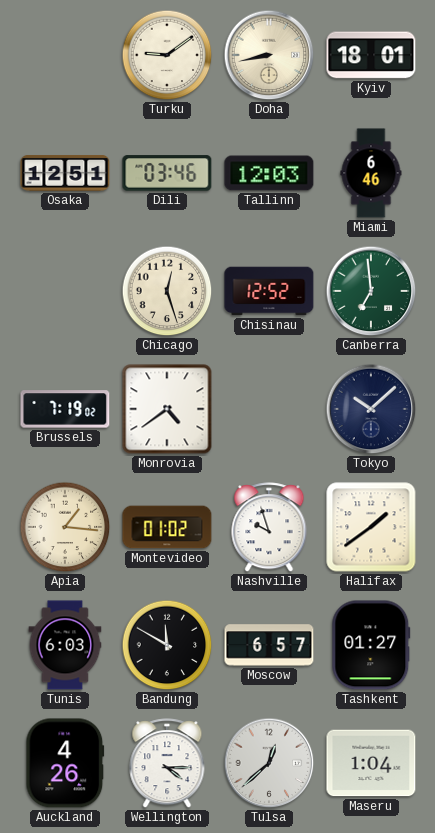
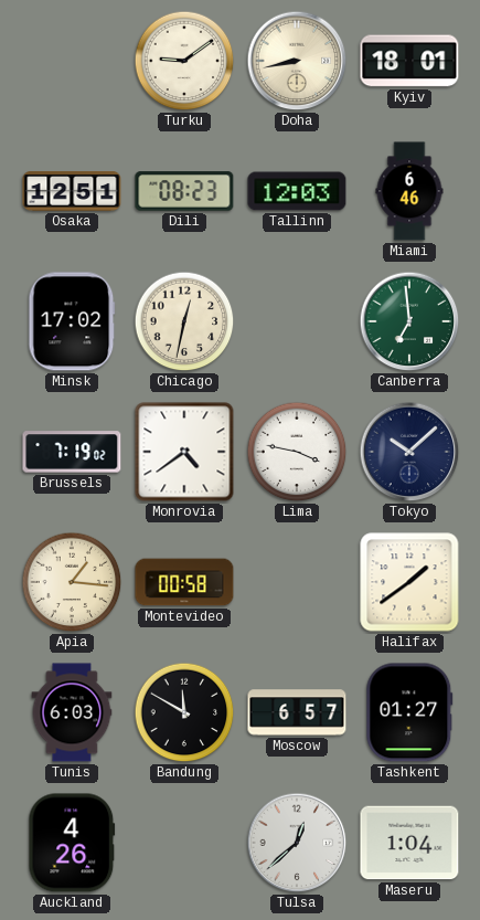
Dili: 03:46 -> 08:23
Minsk: none -> 17:02
Chicago: 12:27 -> 12:32
Chisinau: 12:52 -> none
Lima: none -> 3:47
Montevideo: 01:02 -> 00:58
Nashville: 9:57 -> none
Wellington: 4:15 -> none
